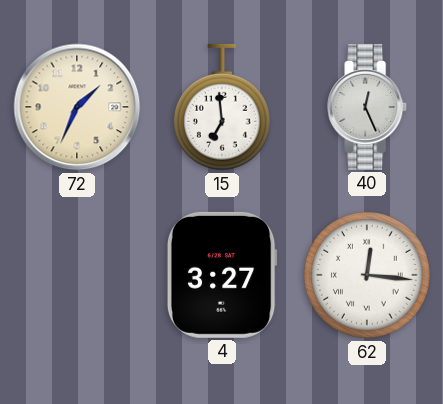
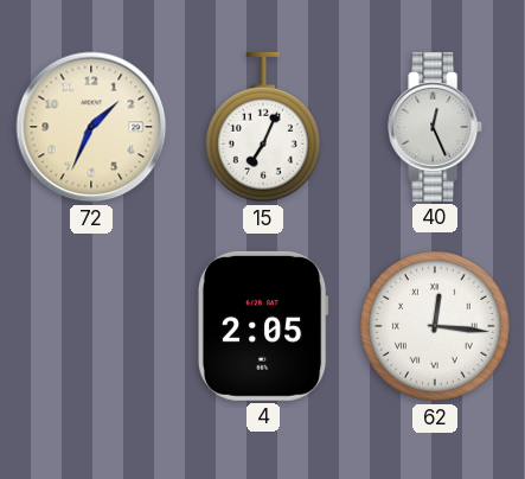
15: 6:59 -> 7:04
4: 3:27 -> 2:05
